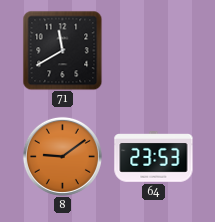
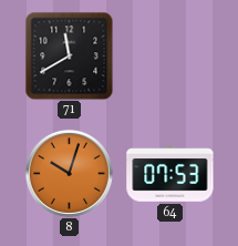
8: 9:09 -> 10:03
64: 23:53 -> 07:53
